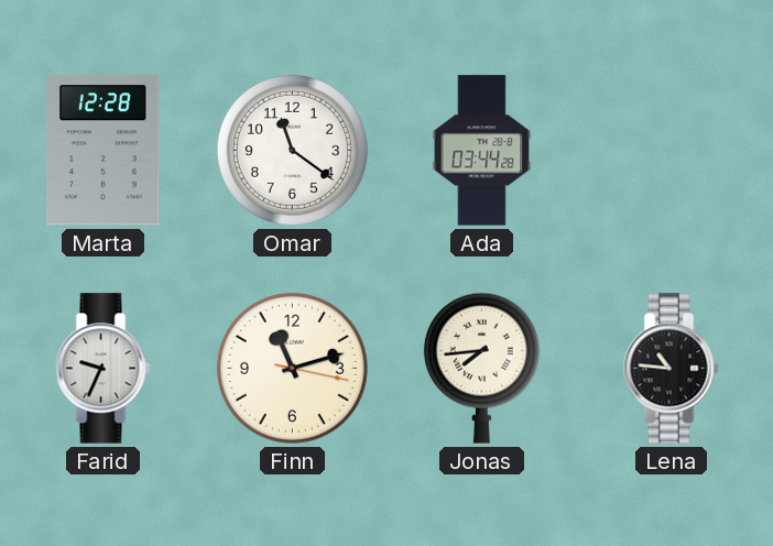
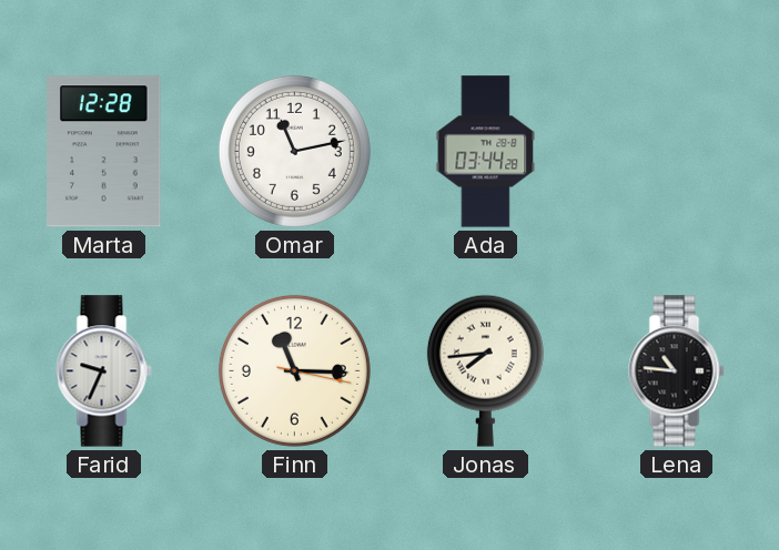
Omar: 11:21 -> 11:13
Finn: 11:12 -> 11:15
